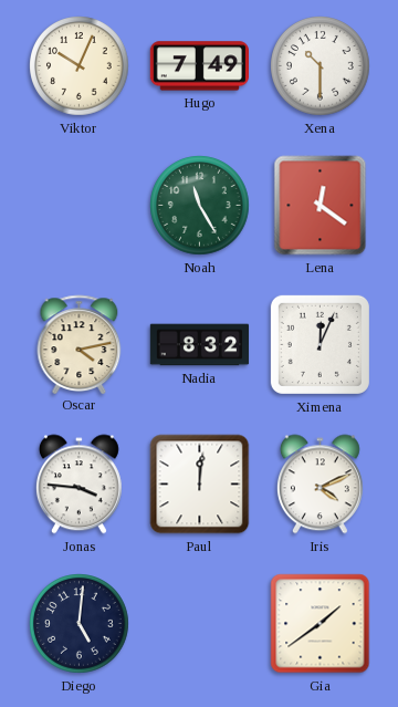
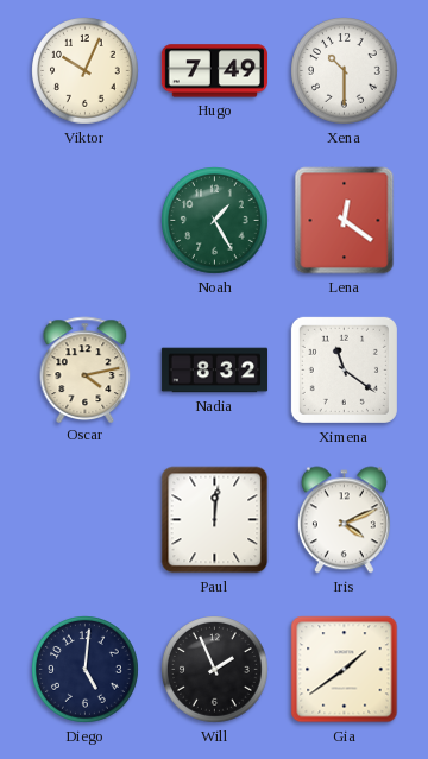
Noah: 11:25 -> 1:25
Ximena: 12:04 -> 11:21
Jonas: 3:46 -> none
Will: none -> 1:56
